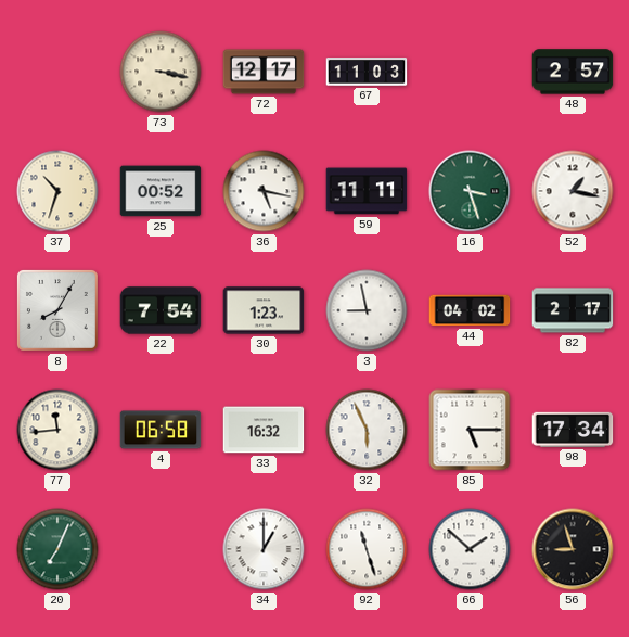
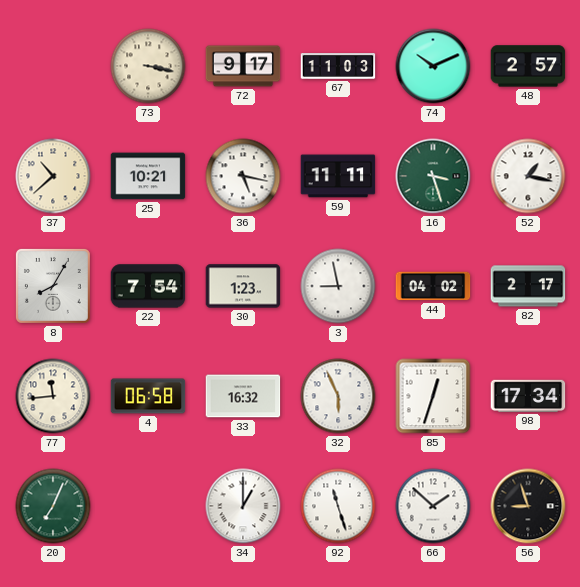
72: 12:17 -> 9:17
74: none -> 10:11
37: 10:33 -> 10:38
25: 00:52 -> 10:21
85: 5:15 -> 12:33
